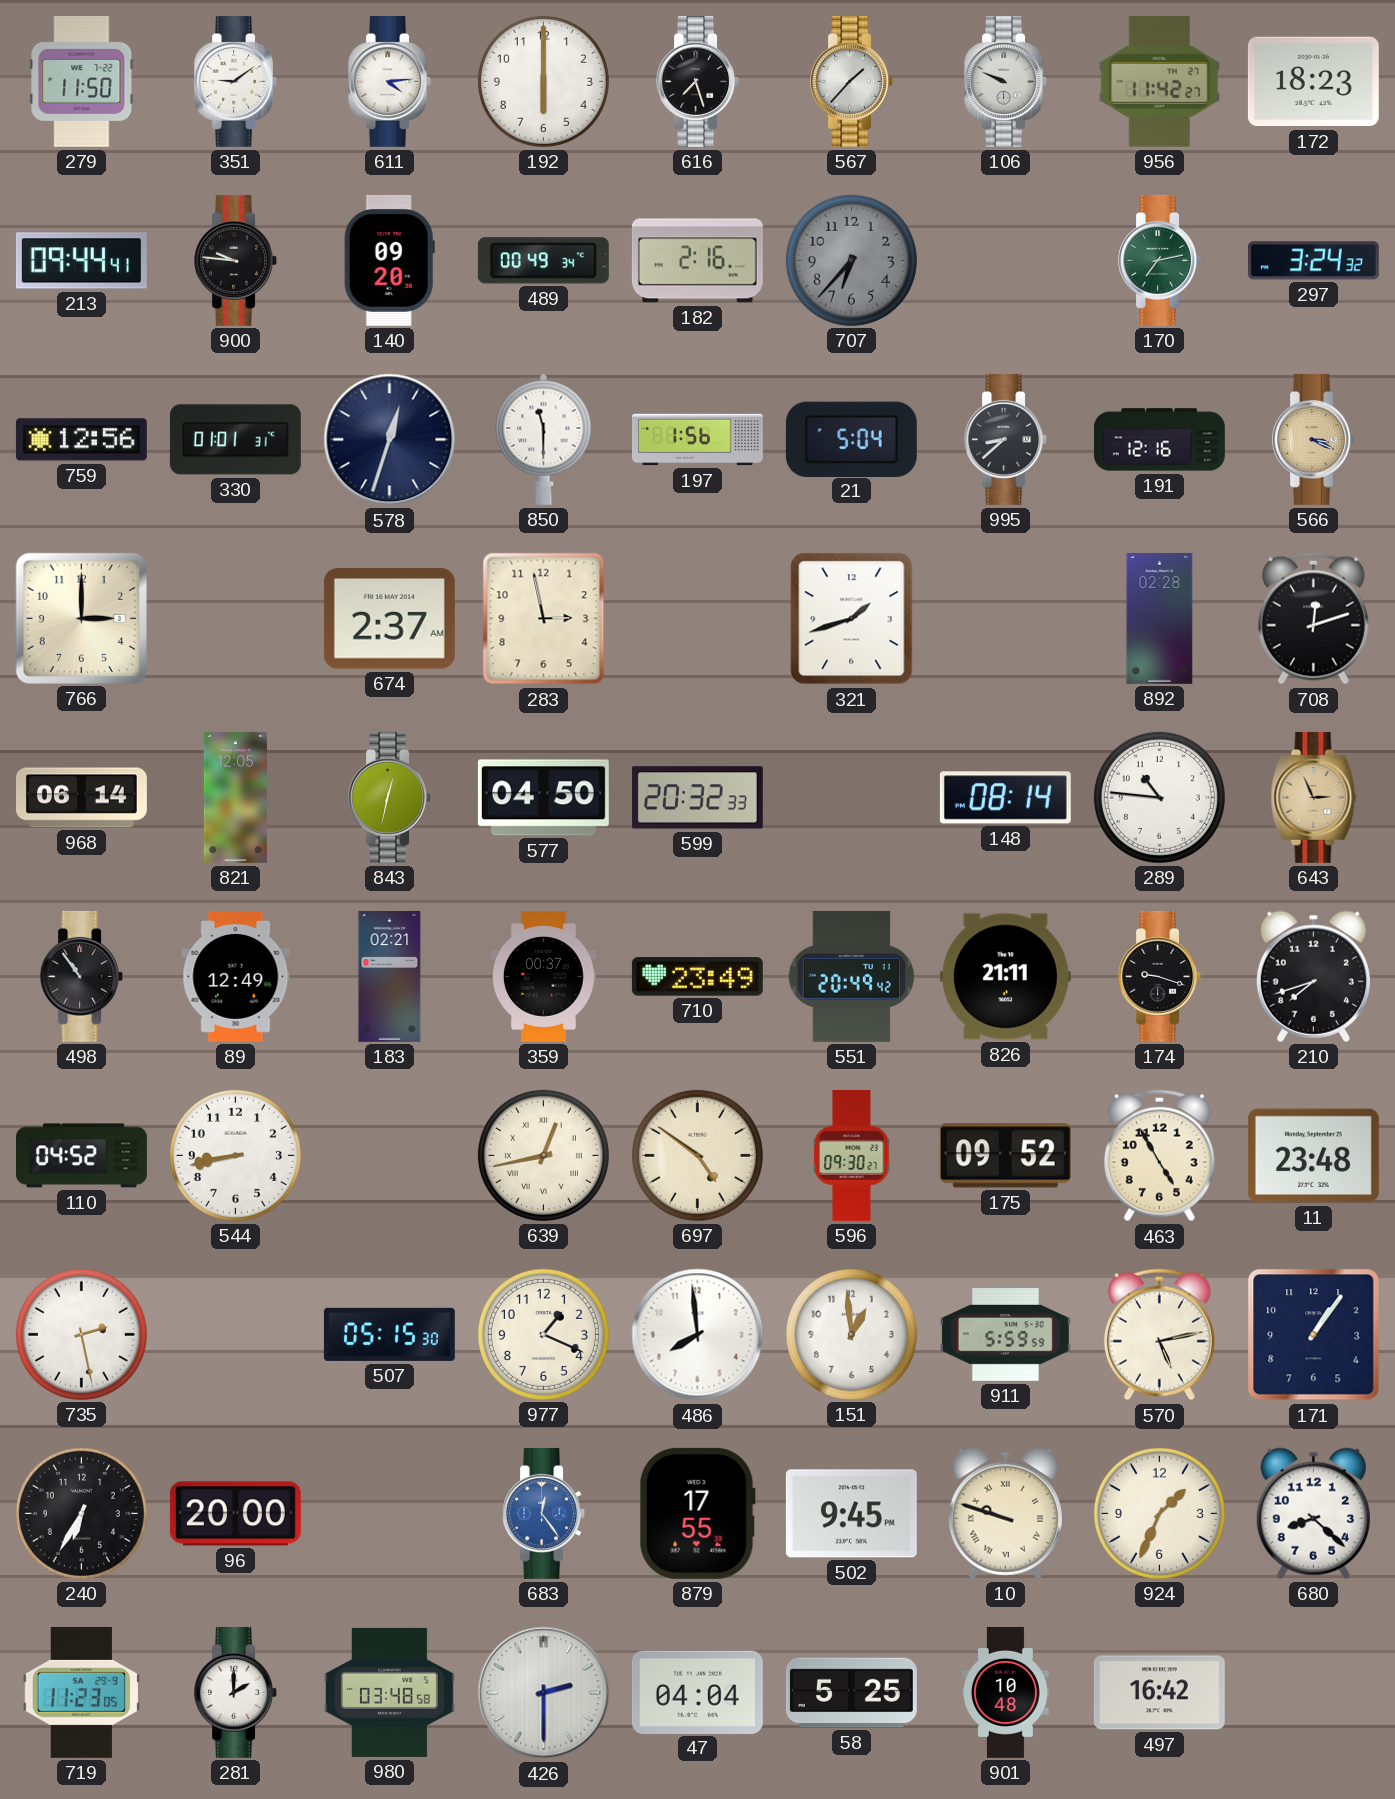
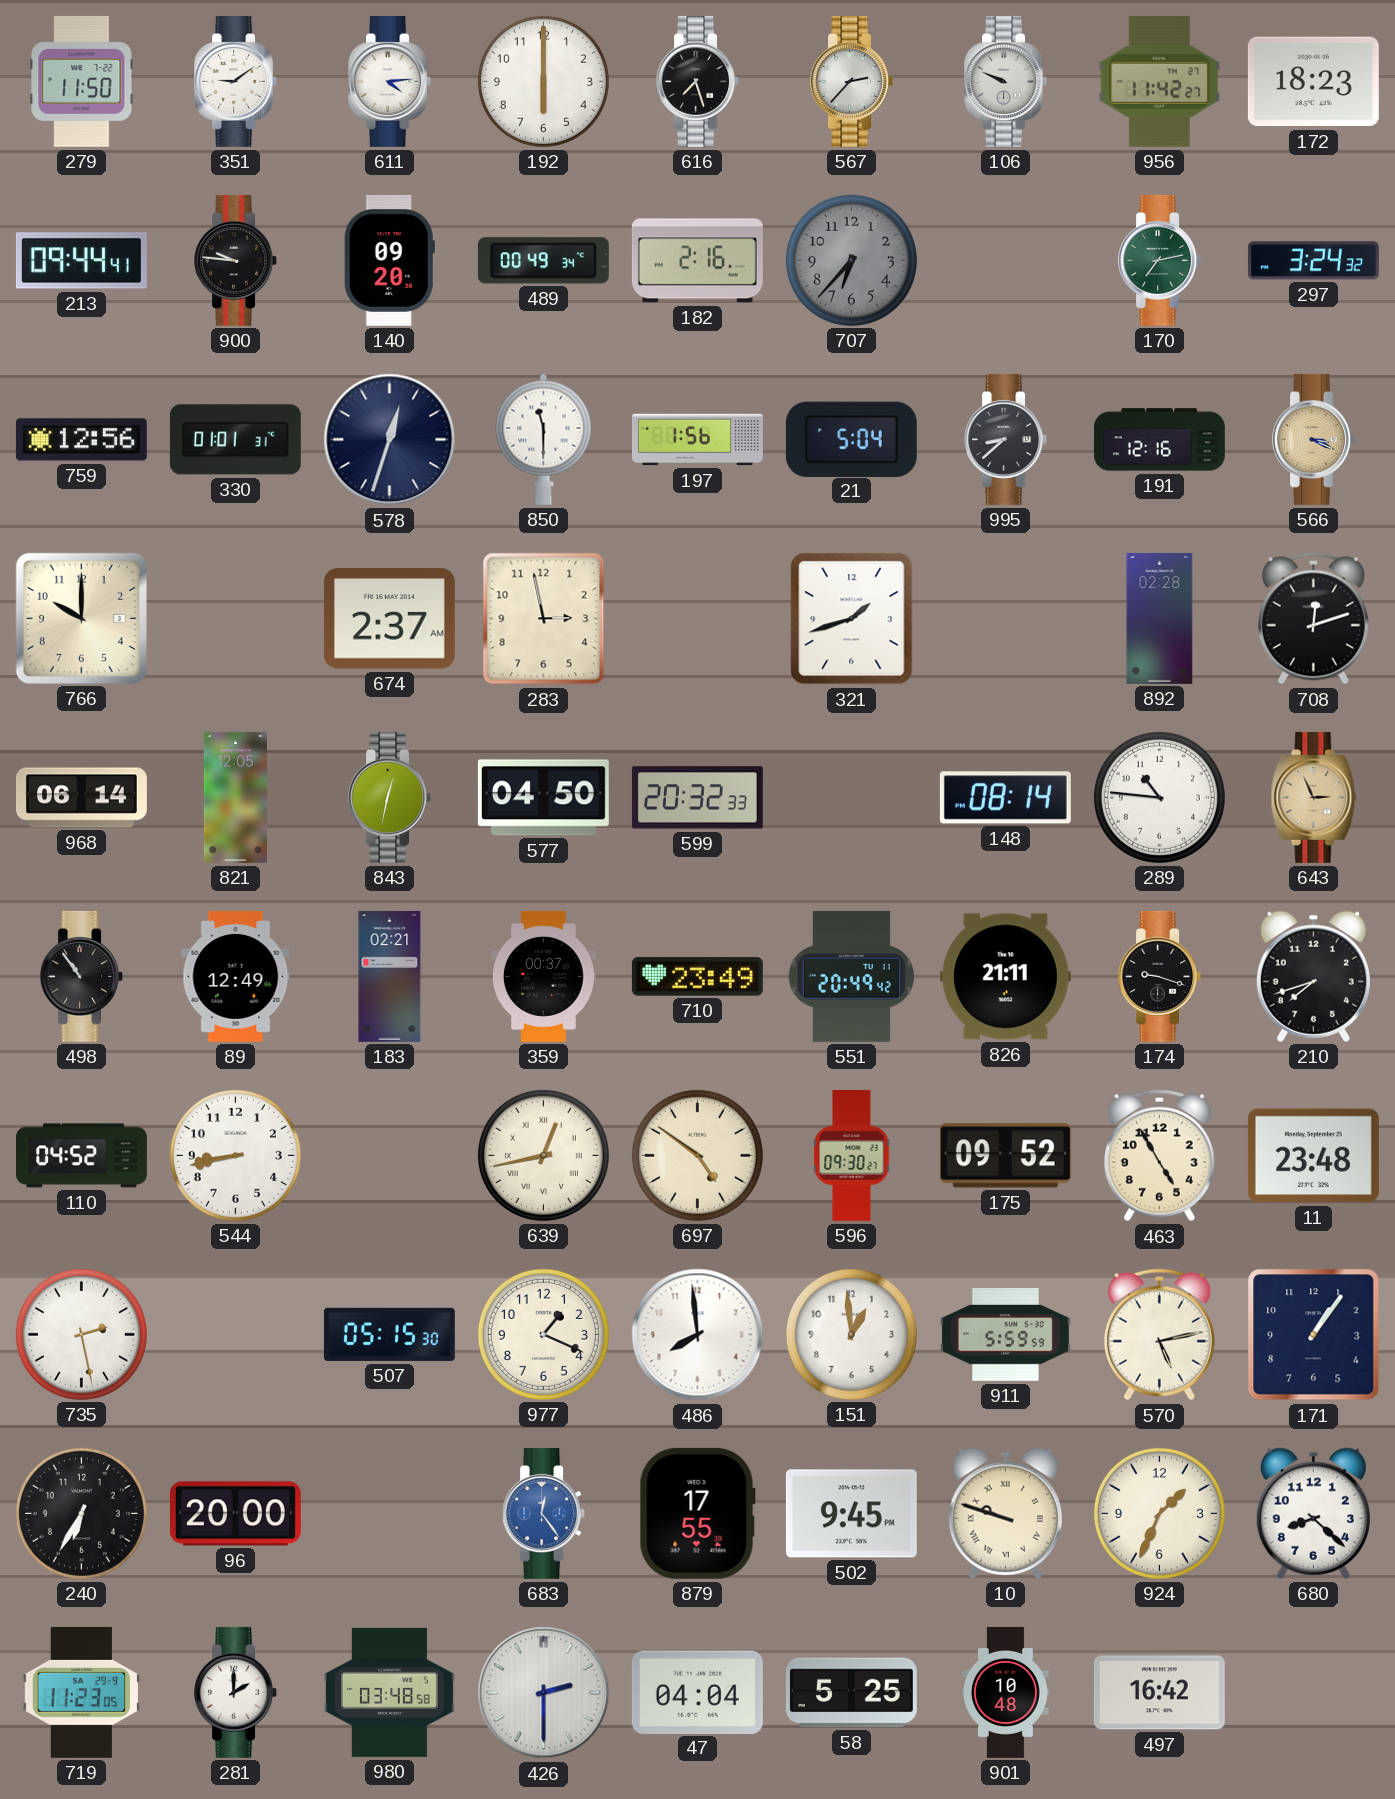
567: 1:37 -> 2:37
766: 3:00 -> 10:00
